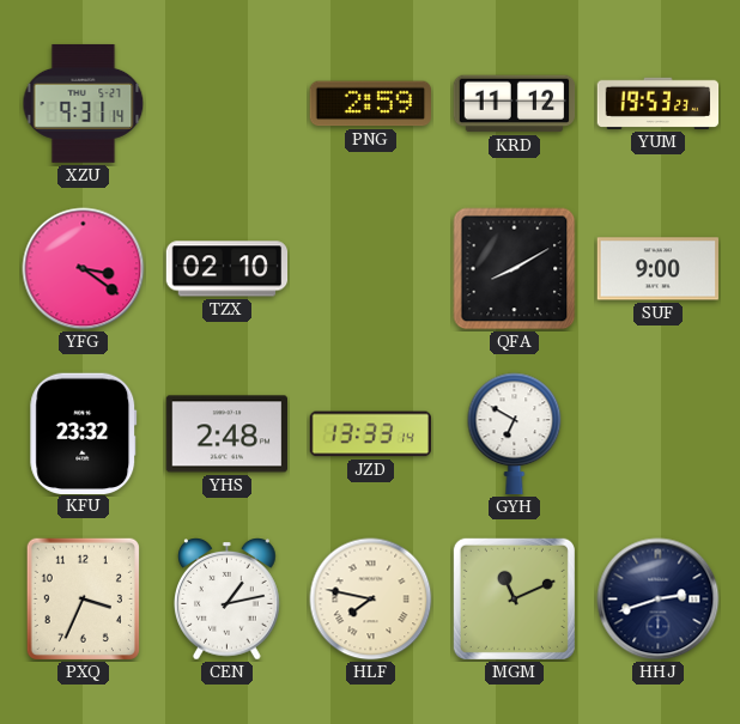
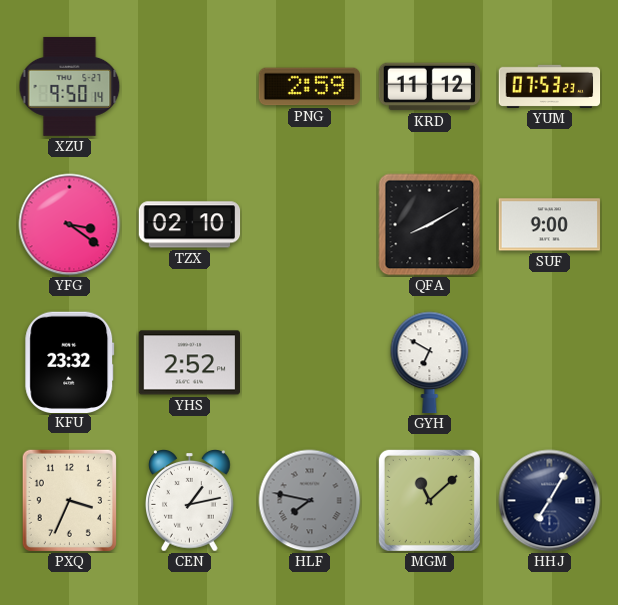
XZU: 9:31 -> 9:50
YUM: 19:53 -> 07:53
YHS: 2:48 -> 2:52
JZD: 13:33 -> none
HLF dial: cream -> grey
MGM: 11:11 -> 11:08
HHJ: 2:42 -> 7:05
